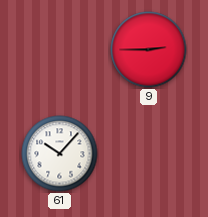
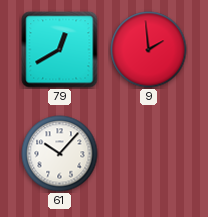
79: none -> 12:40
9: 2:45 -> 1:59
